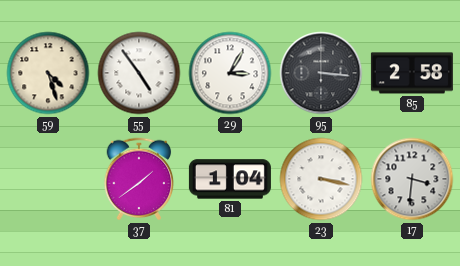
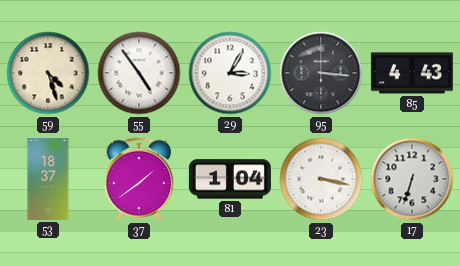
85: 2:58 -> 4:43
53: none -> 18:37
17: 3:31 -> 6:33
